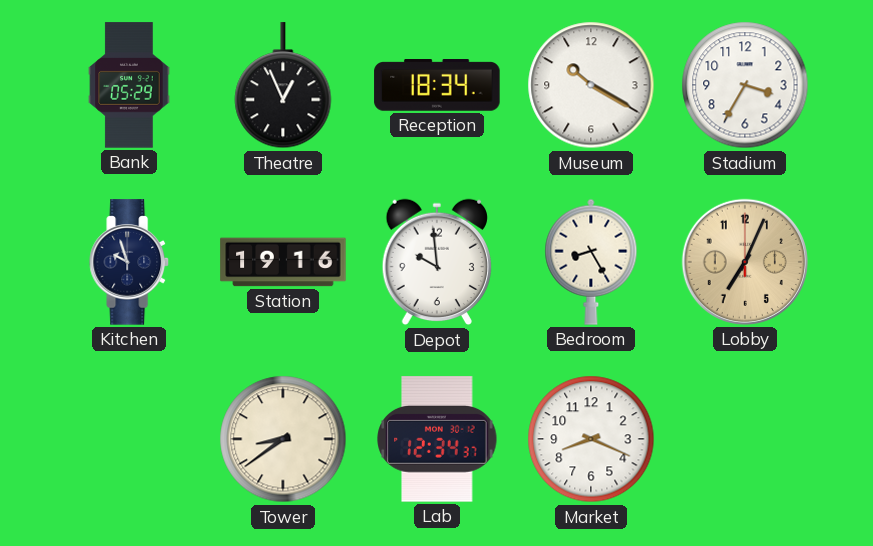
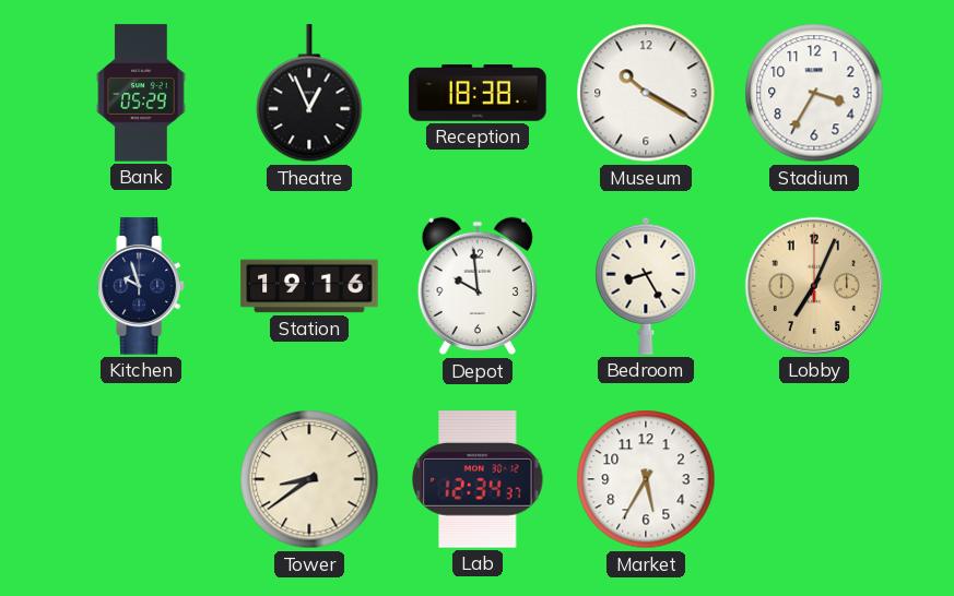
Reception: 18:34 -> 18:38
Market: 8:19 -> 5:35
